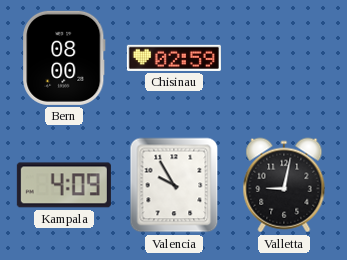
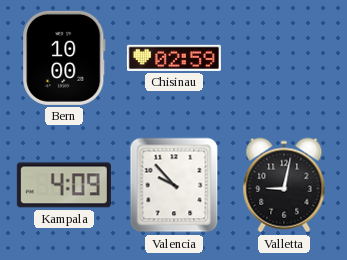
Bern: 08:00 -> 10:00
Valencia: 9:55 -> 9:53
